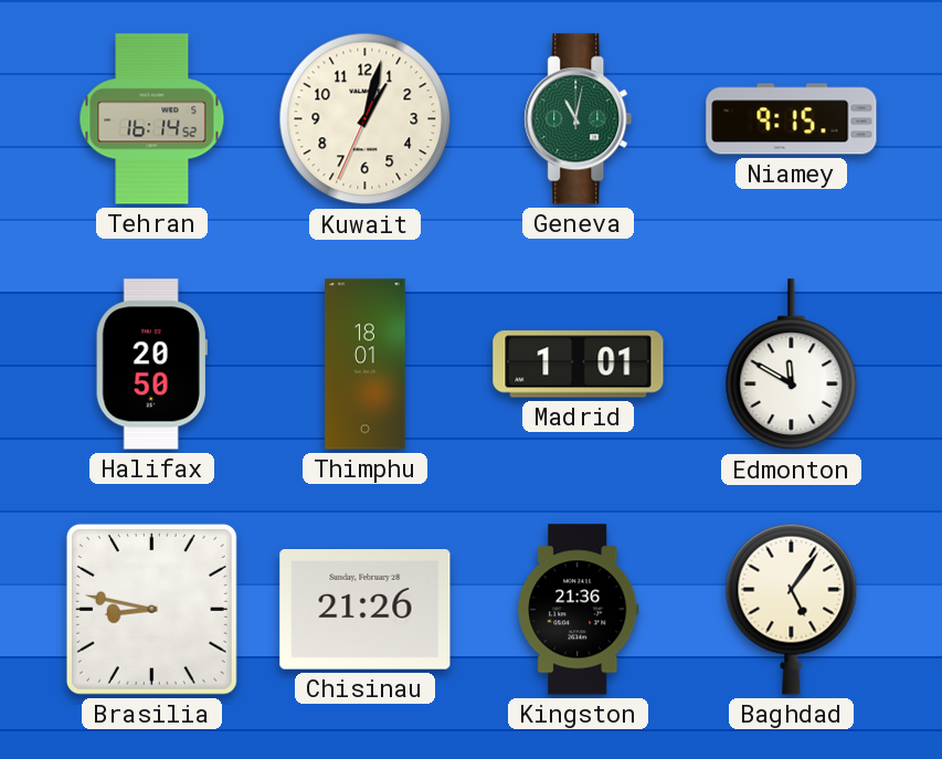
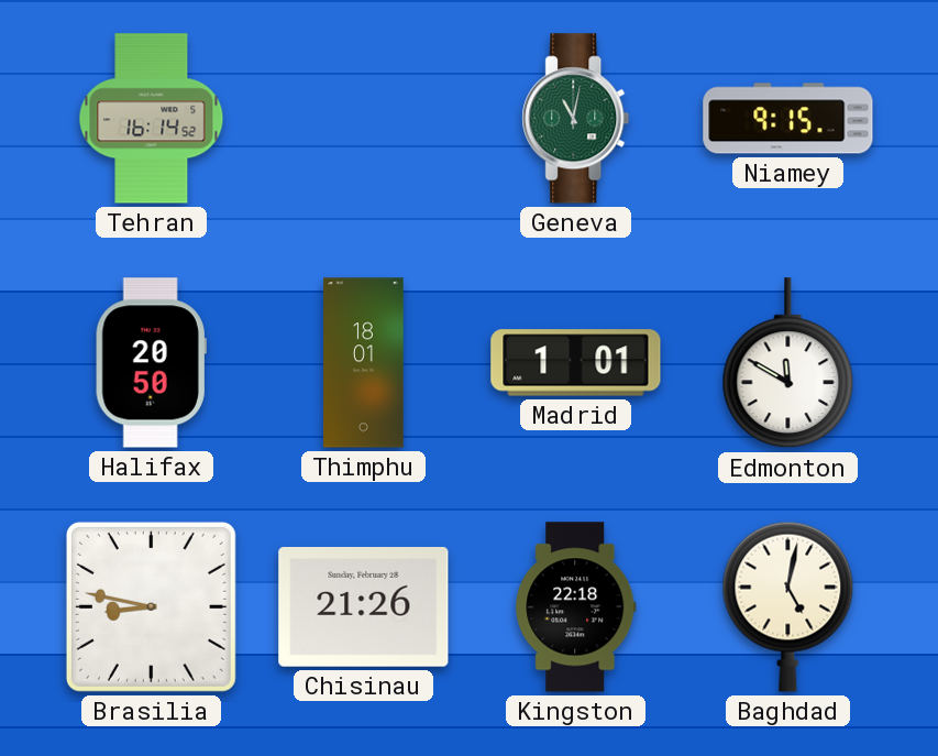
Kuwait: 1:02 -> none
Kingston: 21:36 -> 22:18
Baghdad: 5:06 -> 5:02
